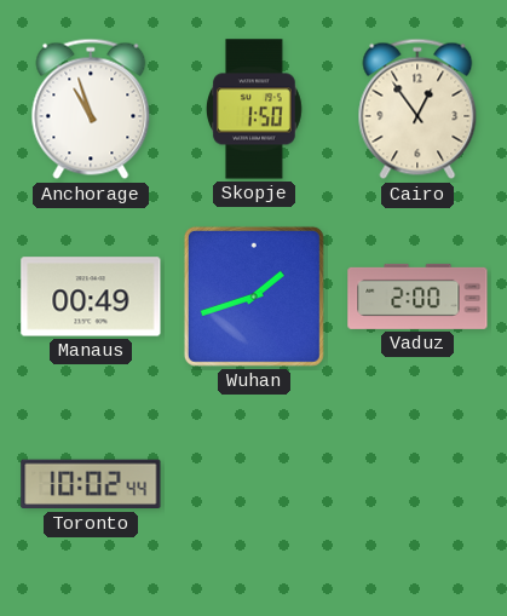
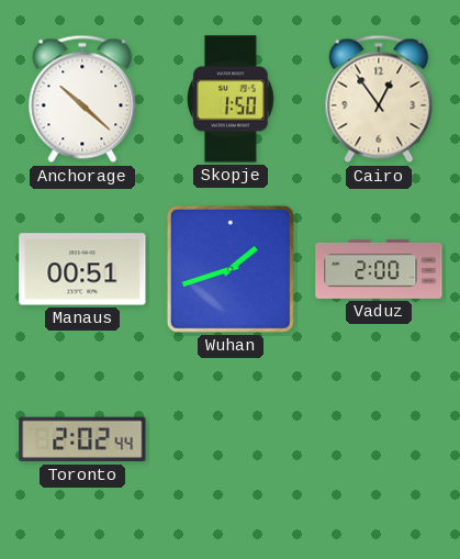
Anchorage: 10:57 -> 10:22
Manaus: 00:49 -> 00:51
Toronto: 10:02 -> 2:02
